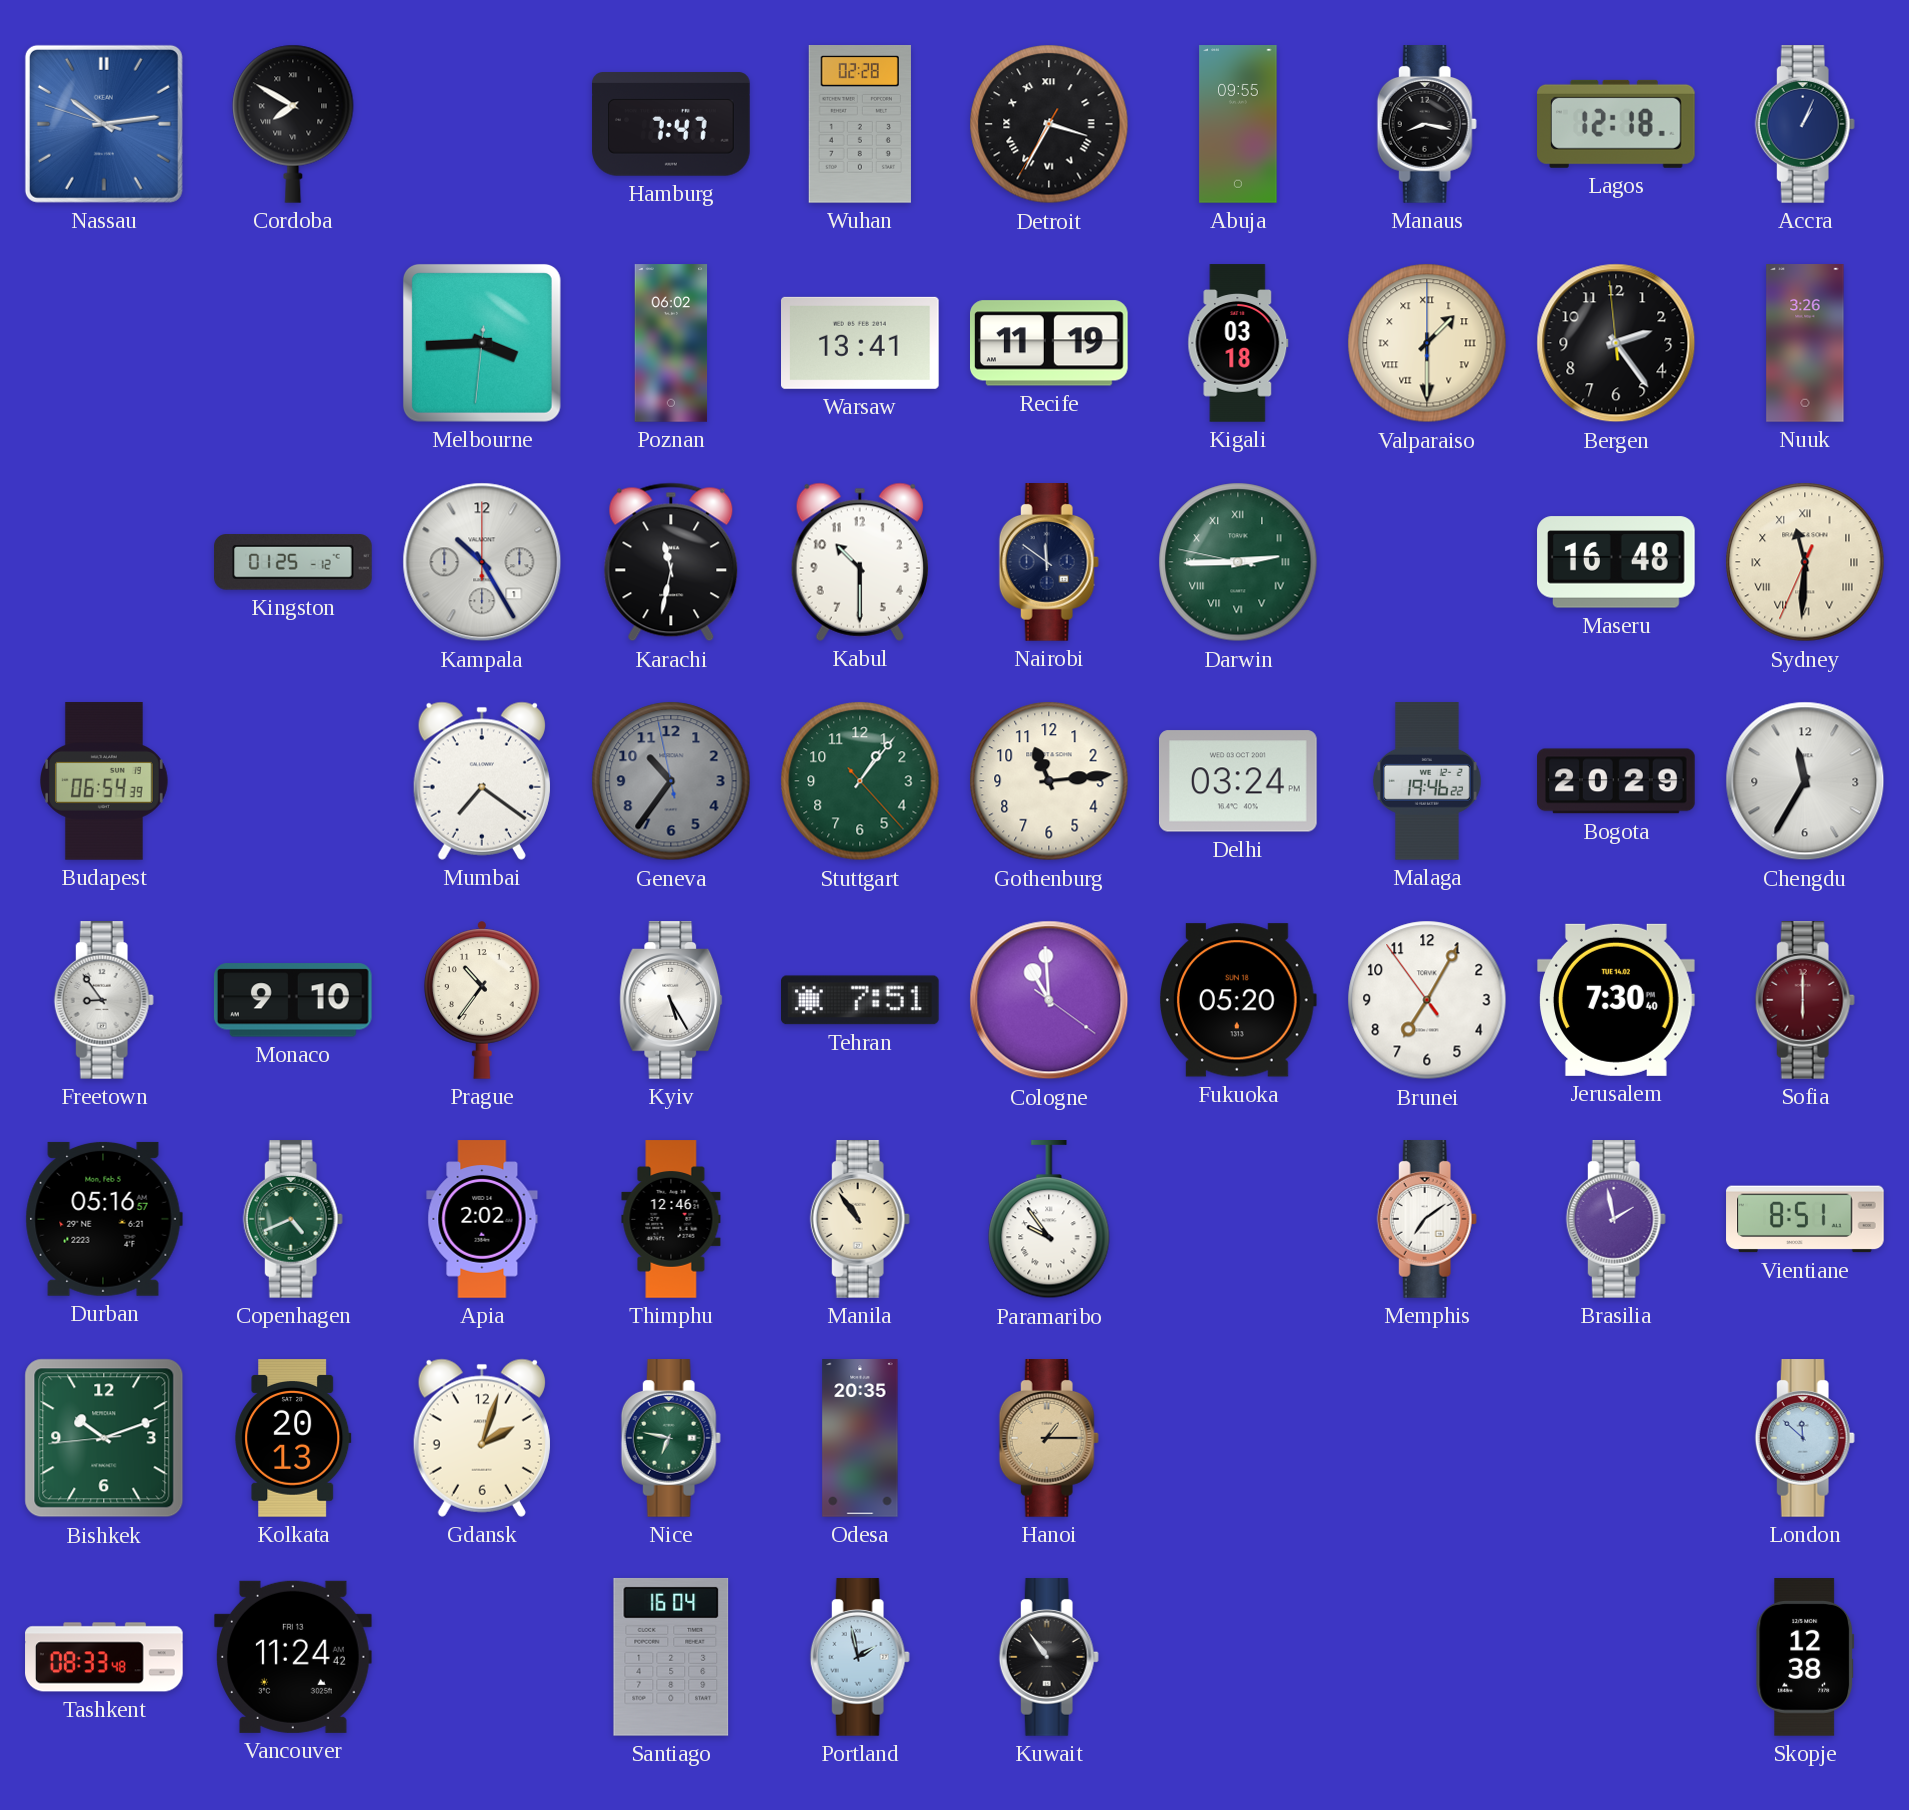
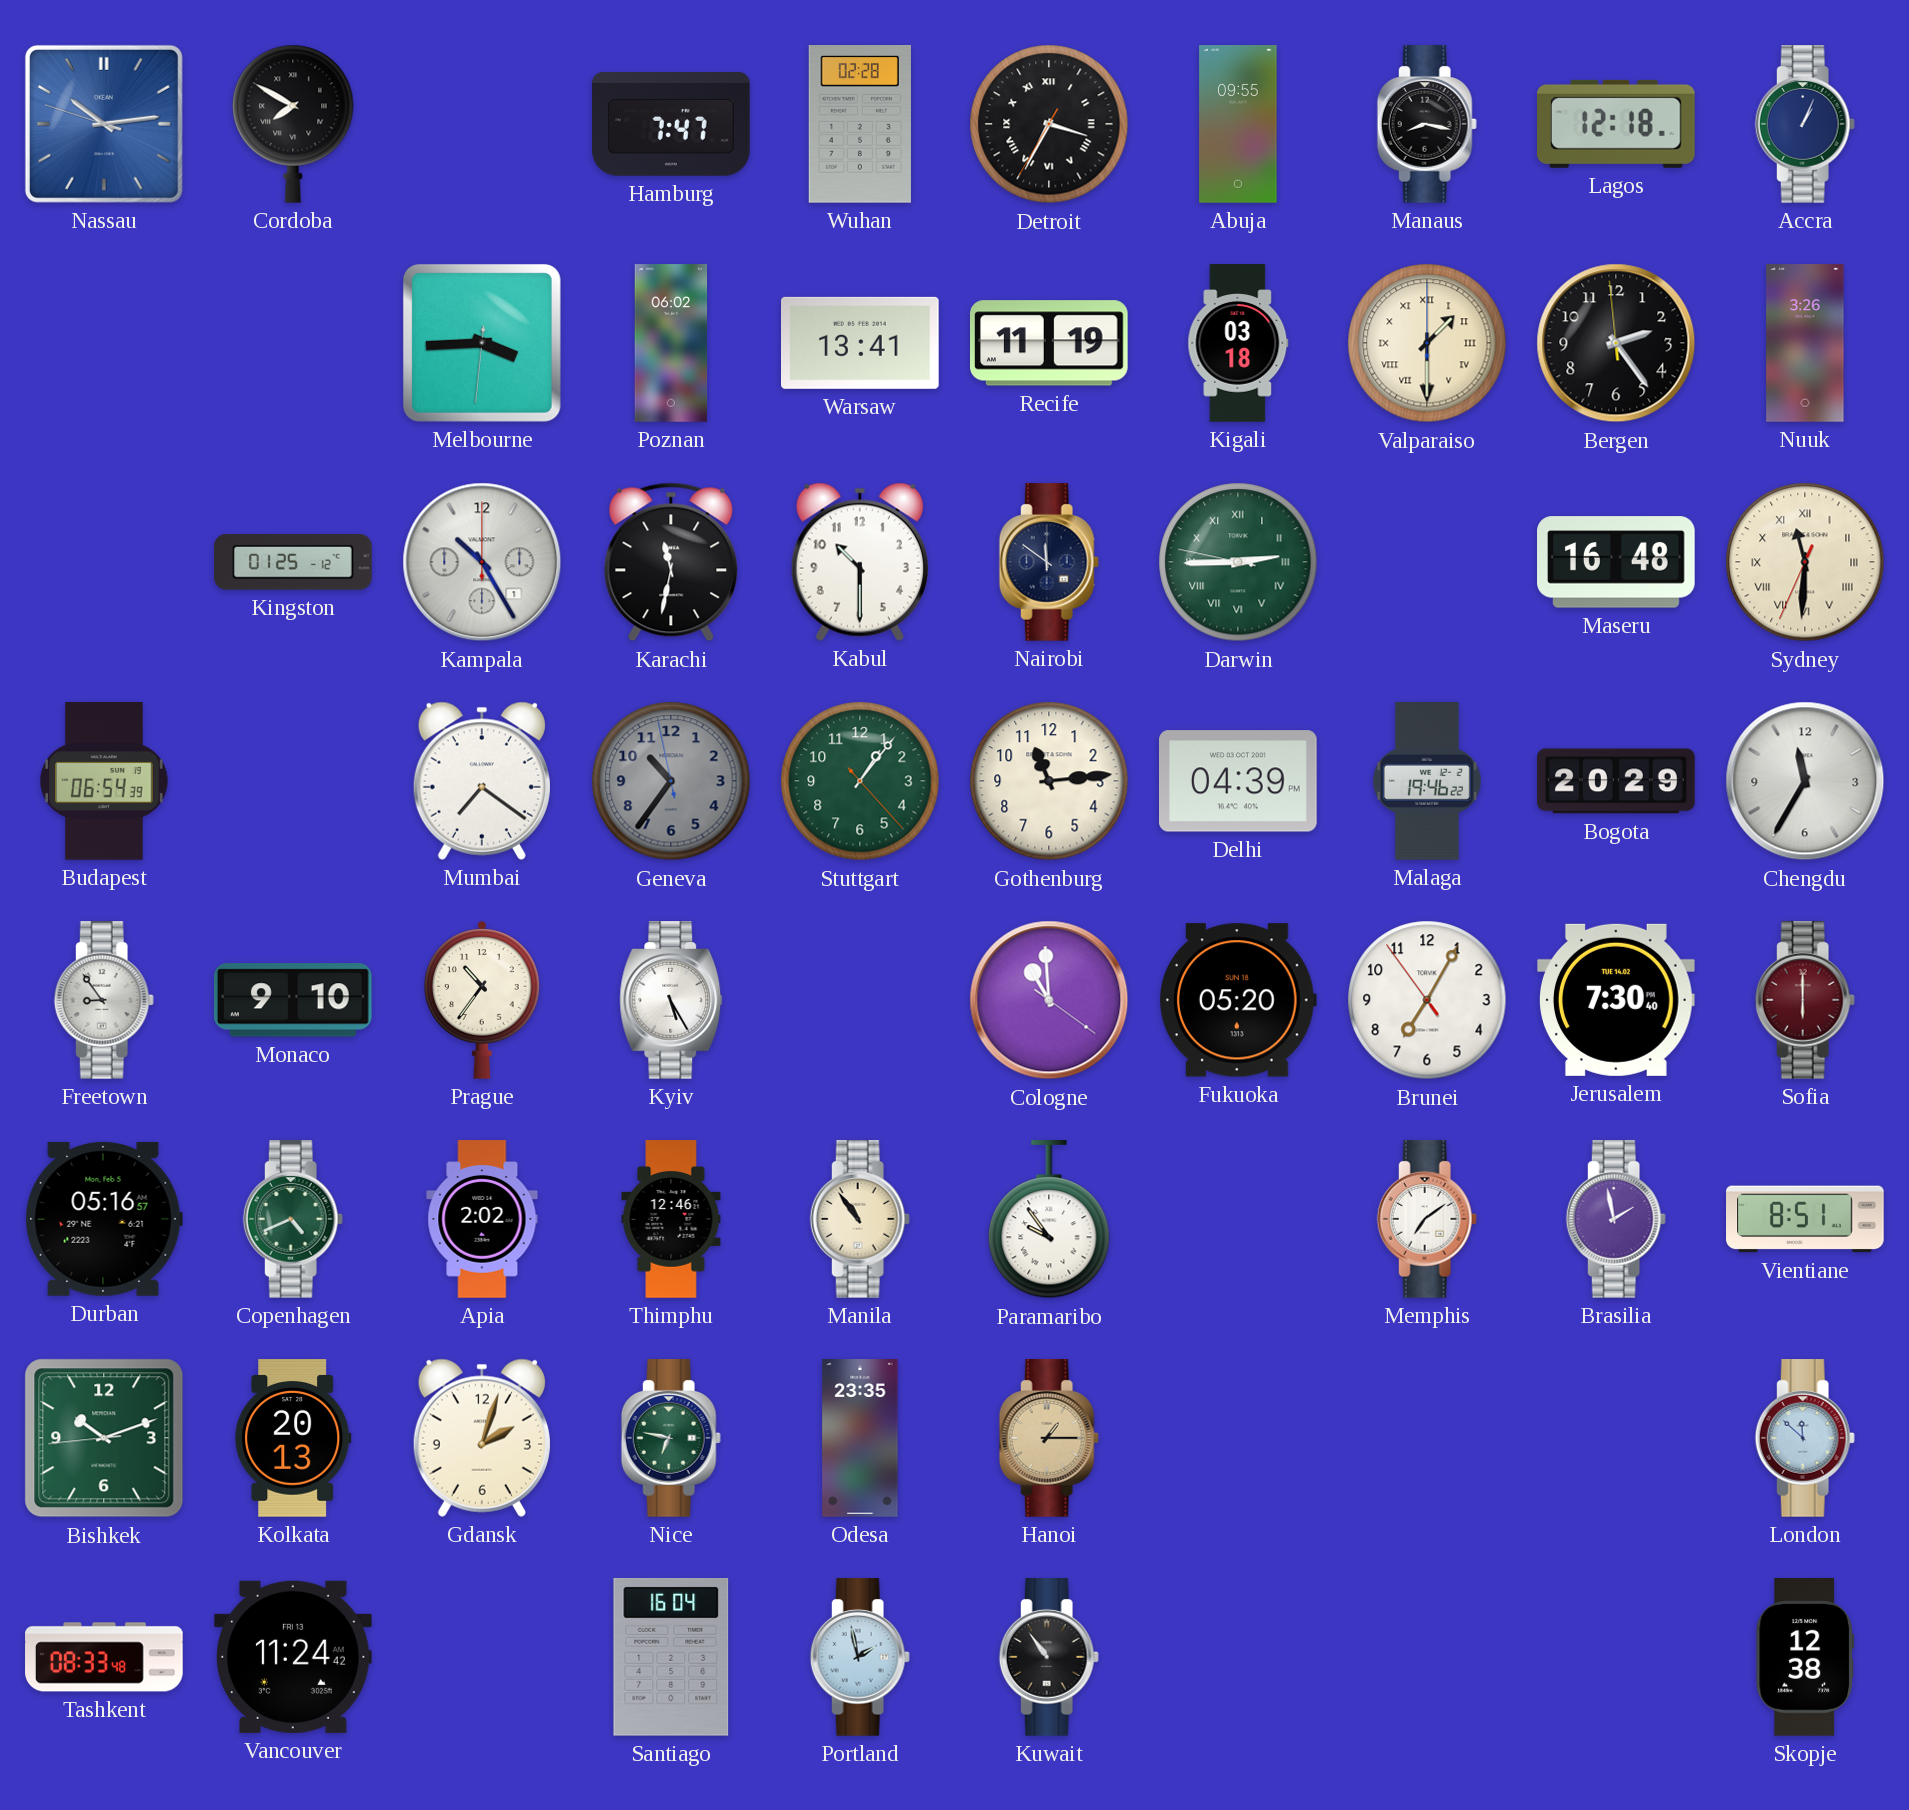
Delhi: 03:24 -> 04:39
Tehran: 7:51 -> none
Odesa: 20:35 -> 23:35
